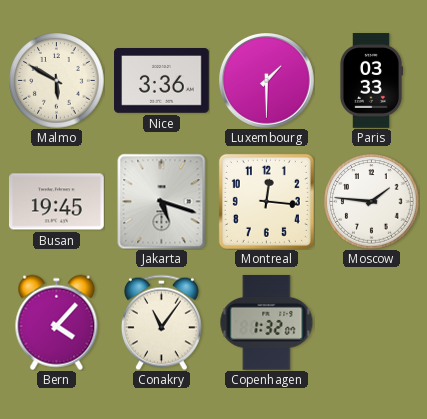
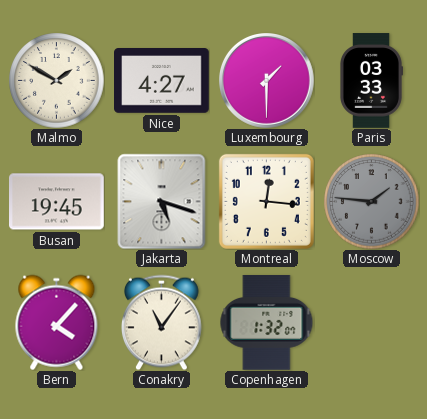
Malmo: 5:50 -> 1:50
Nice: 3:36 -> 4:27
Moscow dial: white -> grey
